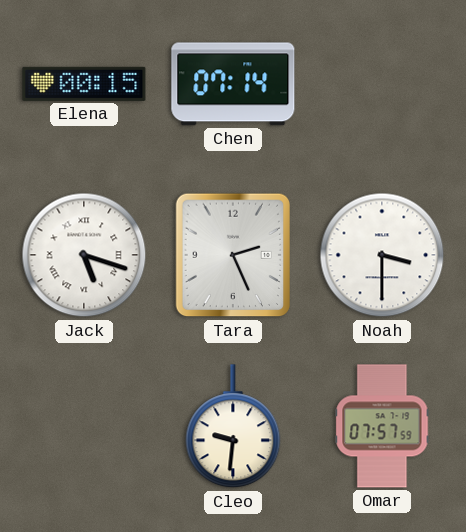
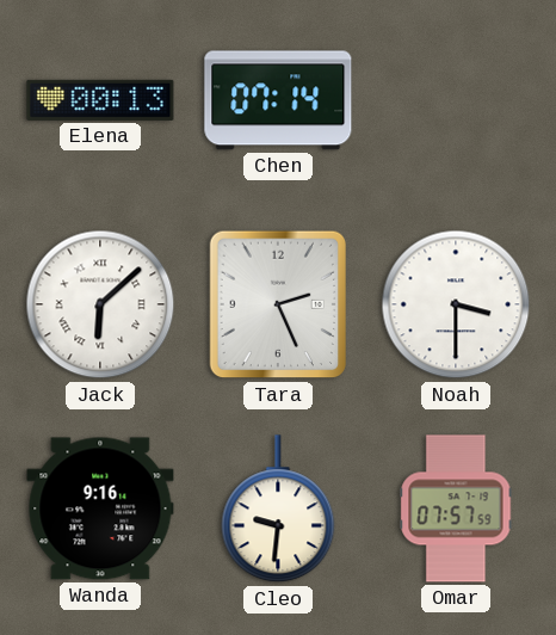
Elena: 00:15 -> 00:13
Jack: 5:18 -> 6:08
Wanda: none -> 9:16
